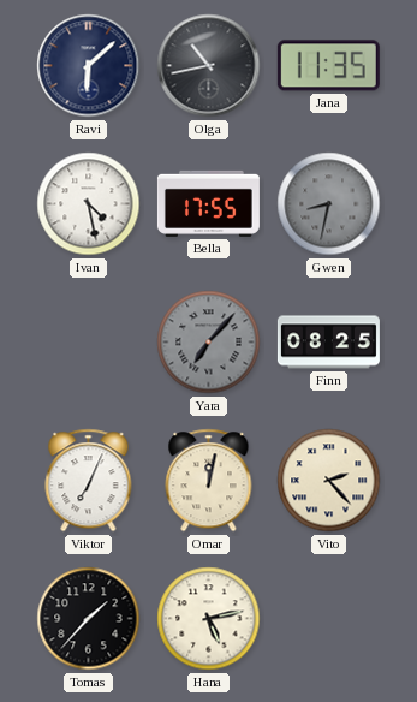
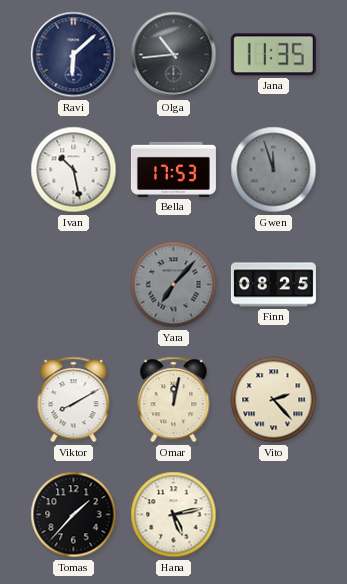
Olga: 10:43 -> 10:44
Ivan: 4:28 -> 10:28
Bella: 17:55 -> 17:53
Gwen: 8:32 -> 11:57
Viktor: 7:04 -> 8:10
